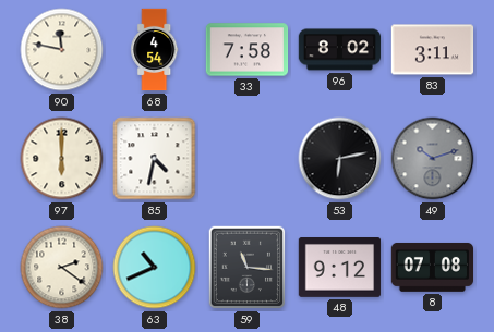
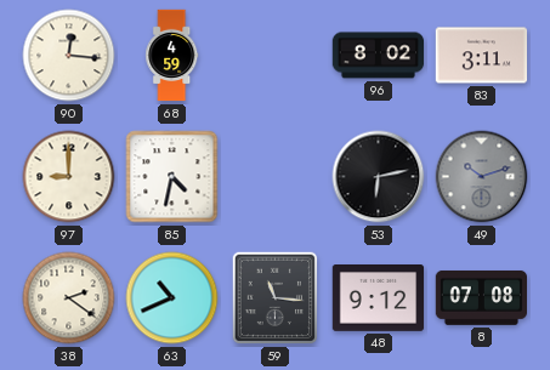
90: 11:47 -> 12:16
68: 4:54 -> 4:59
33: 7:58 -> none
97: 6:00 -> 9:00
